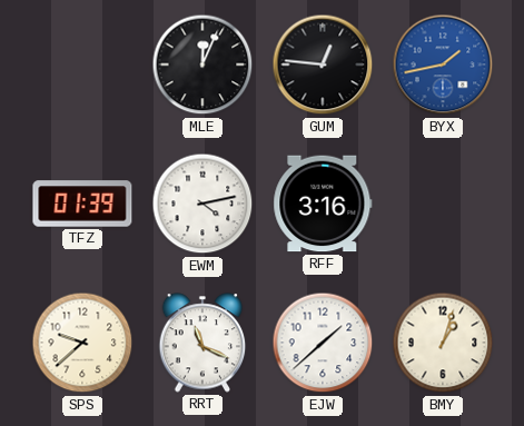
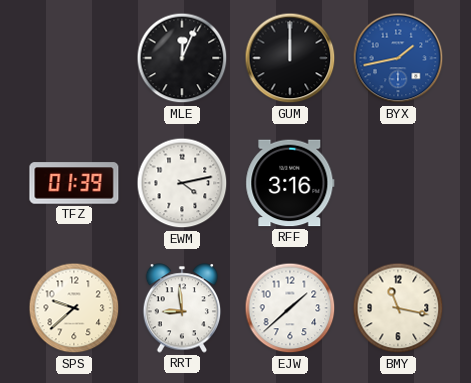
GUM: 12:46 -> 12:00
RRT: 11:19 -> 8:59
BMY: 1:03 -> 11:17
